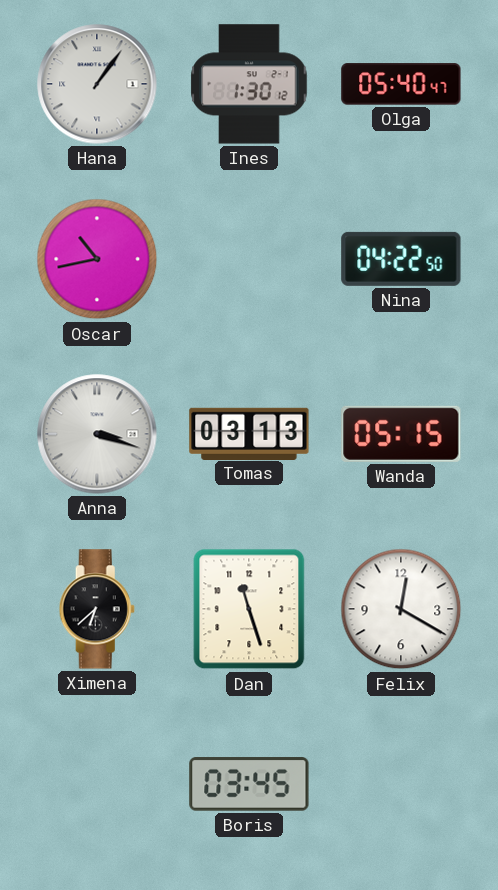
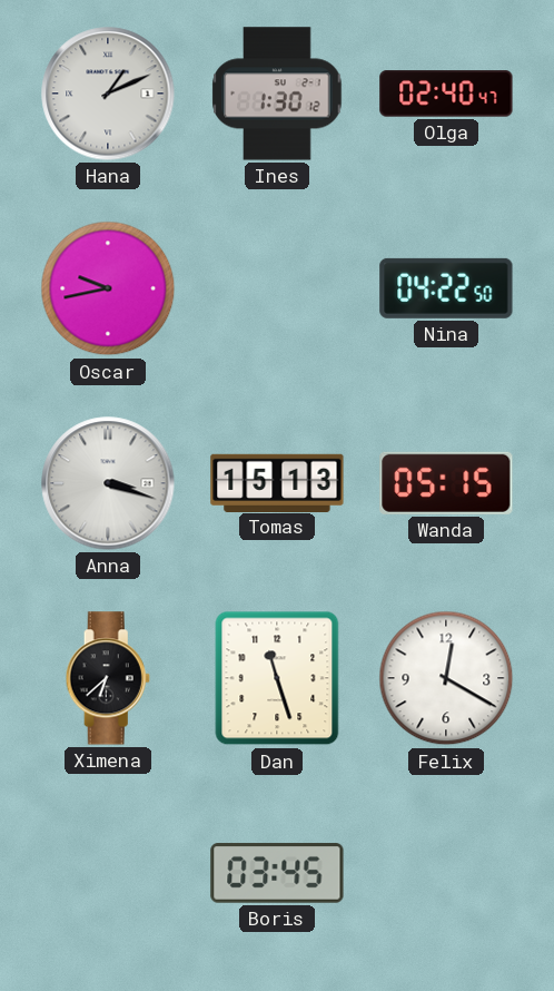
Hana: 1:06 -> 1:11
Olga: 05:40 -> 02:40
Oscar: 10:43 -> 9:43
Tomas: 03:13 -> 15:13
